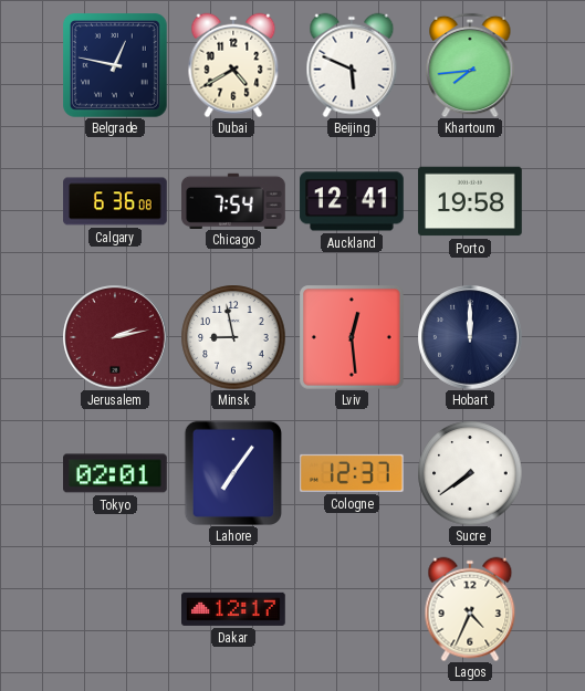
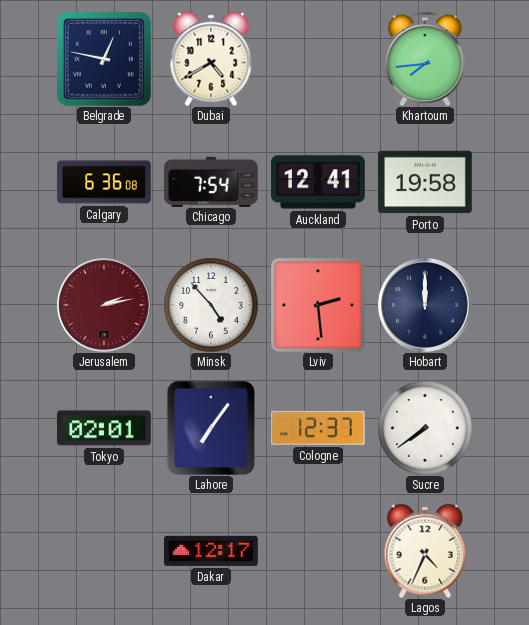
Beijing: 5:49 -> none
Minsk: 8:58 -> 4:53
Lviv: 12:29 -> 2:29
